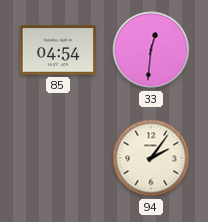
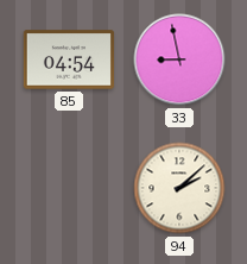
33: 12:31 -> 8:58
94: 2:06 -> 2:08
